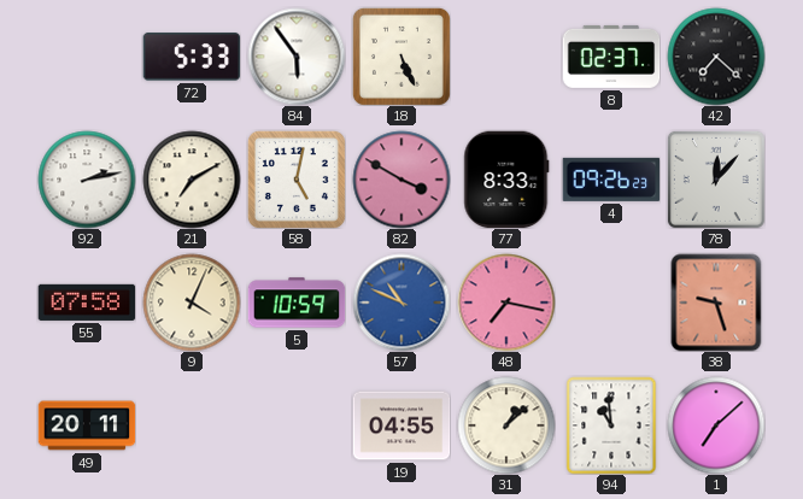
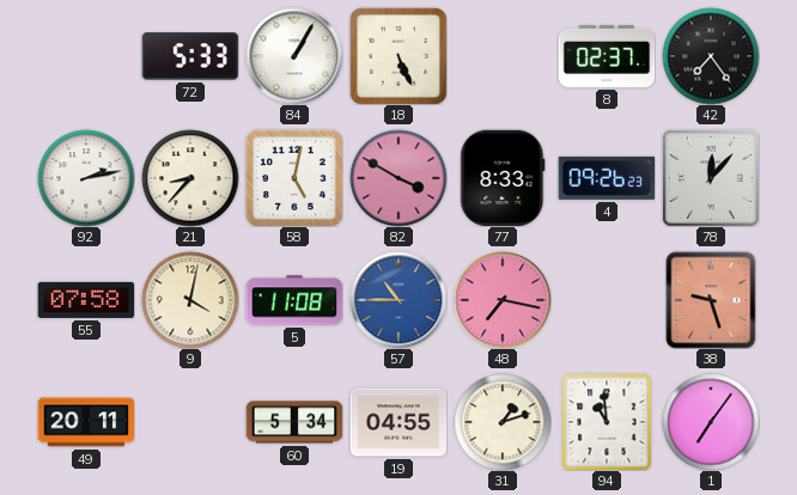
84: 5:54 -> 1:05
42: 7:22 -> 7:24
21: 7:10 -> 8:37
9: 4:04 -> 4:02
5: 10:59 -> 11:08
57: 10:49 -> 10:45
60: none -> 5:34
31: 1:08 -> 1:12
1: 7:08 -> 7:06
